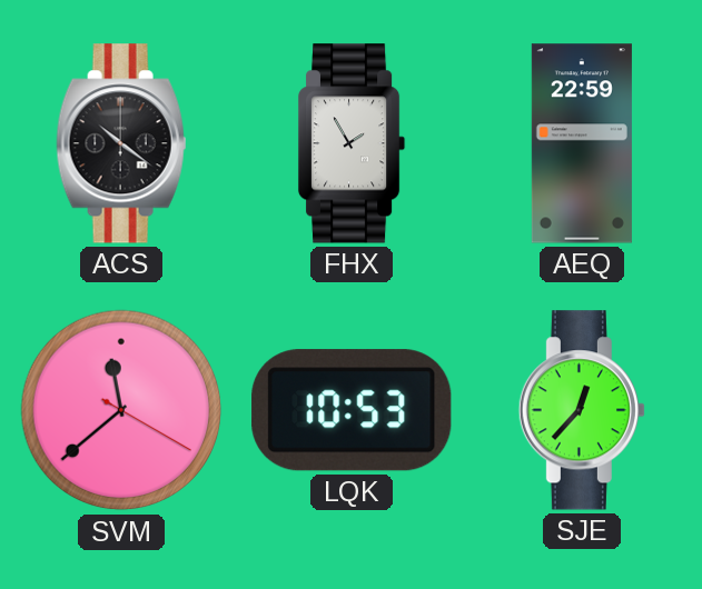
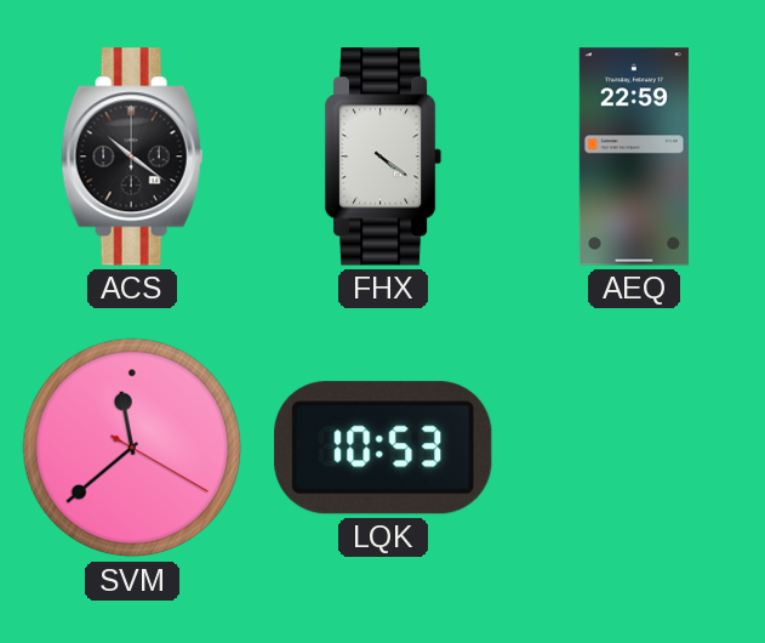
FHX: 1:55 -> 4:21
SJE: 12:37 -> none
